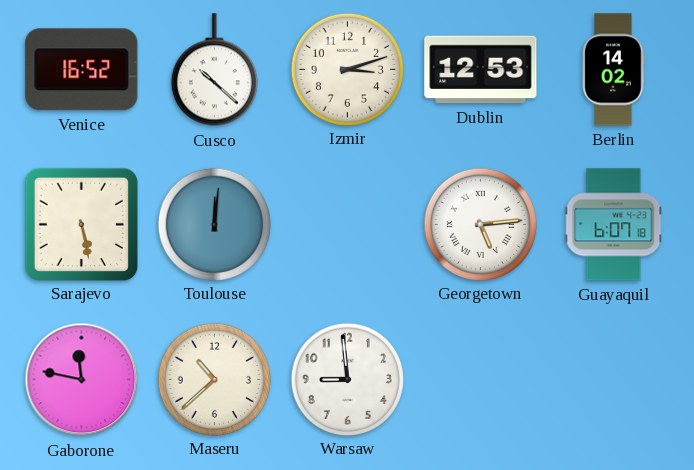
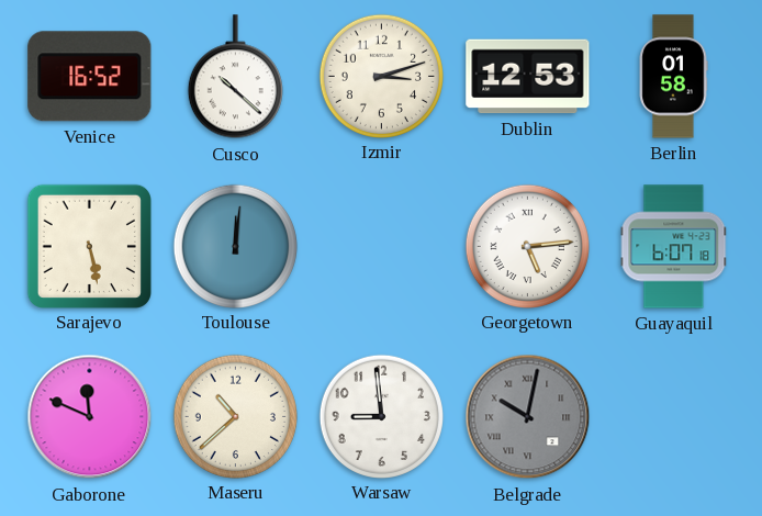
Berlin: 14:02 -> 01:58
Gaborone: 11:47 -> 11:49
Belgrade: none -> 10:02
